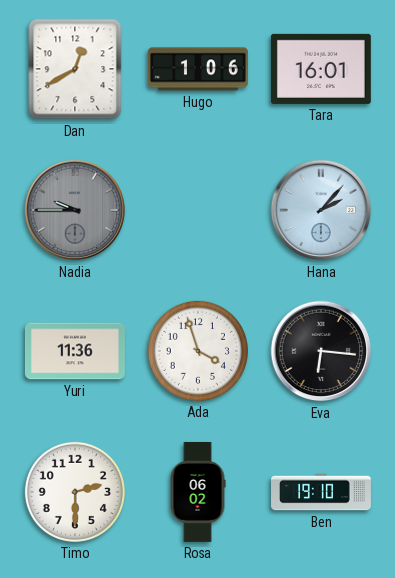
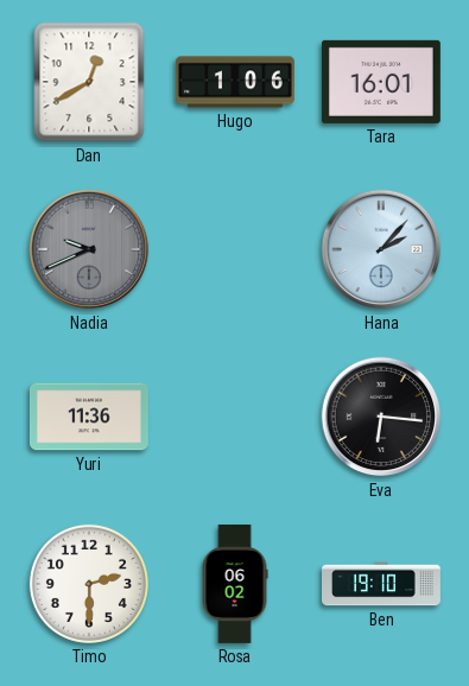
Nadia: 9:45 -> 9:41
Ada: 3:57 -> none
